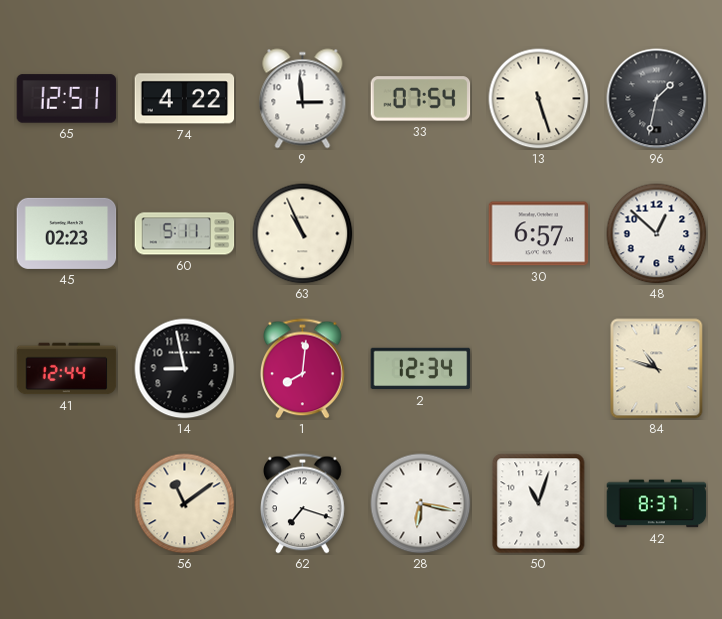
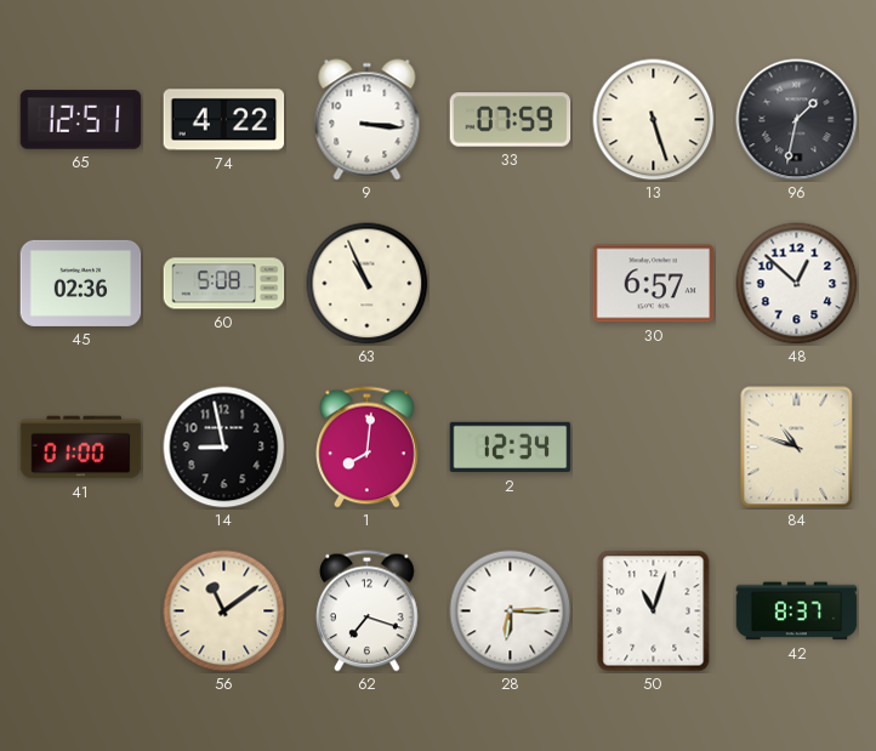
9: 2:59 -> 3:16
33: 07:54 -> 07:59
45: 02:23 -> 02:36
60: 5:11 -> 5:08
41: 12:44 -> 01:00
28: 6:17 -> 6:15
